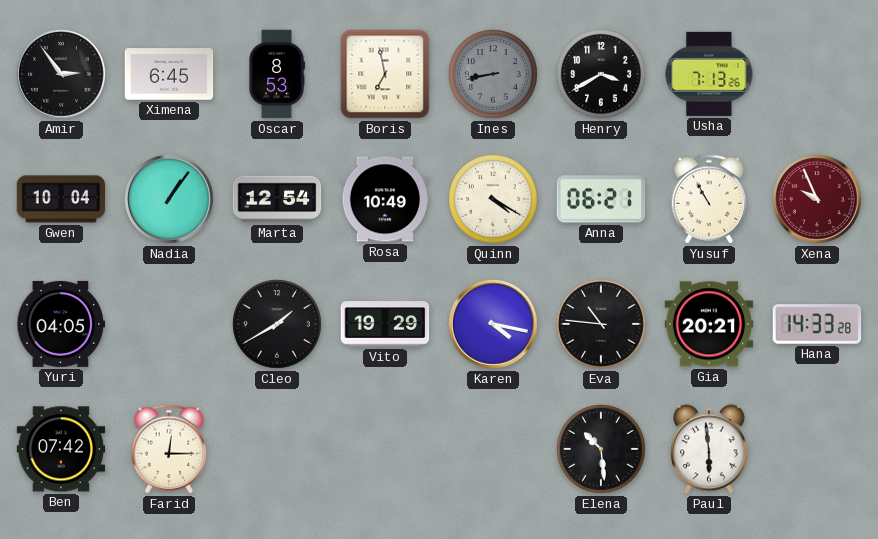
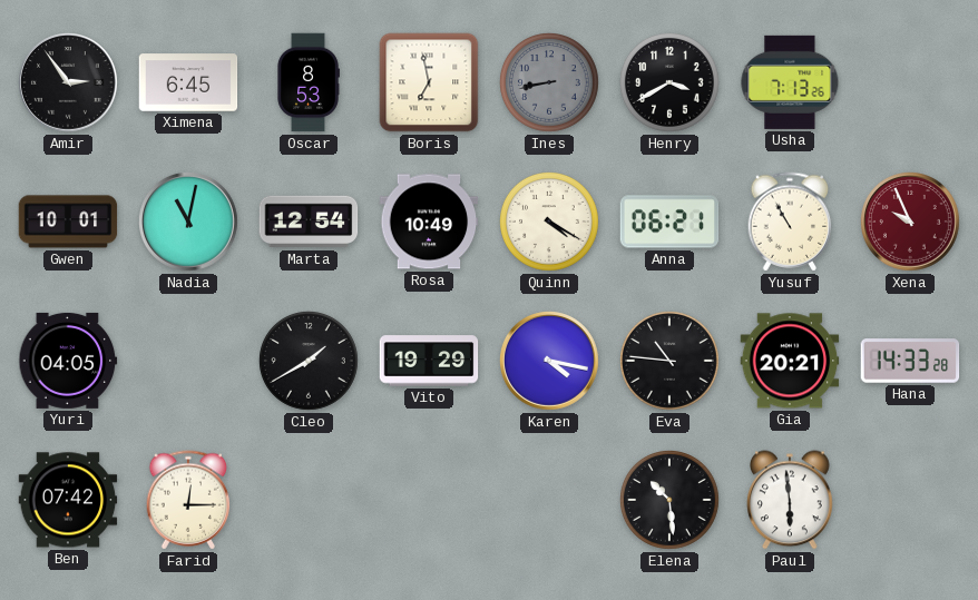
Gwen: 10:04 -> 10:01
Nadia: 1:06 -> 11:02
